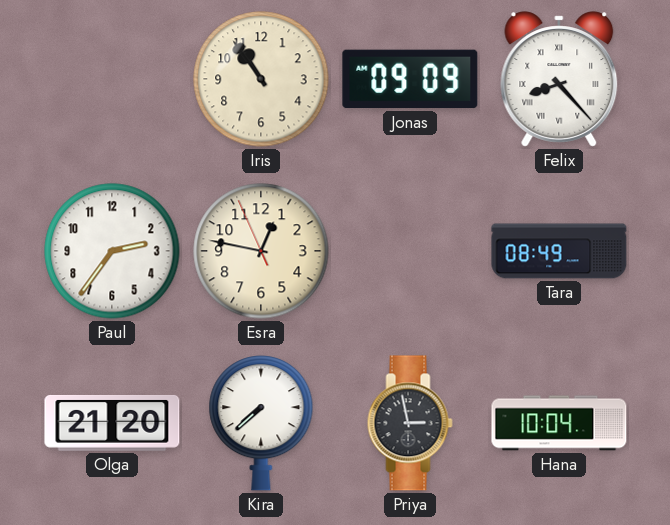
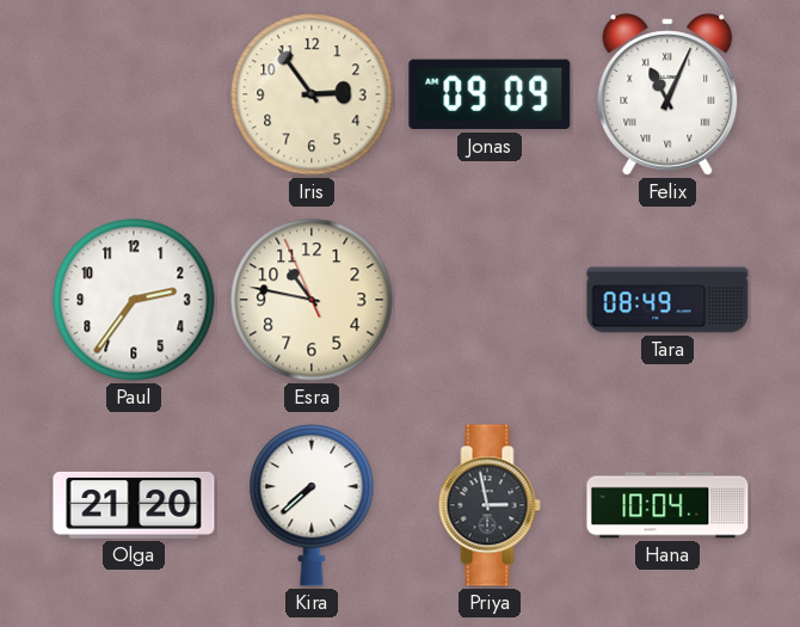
Iris: 10:54 -> 2:54
Felix: 8:23 -> 11:04
Esra: 12:46 -> 10:46
